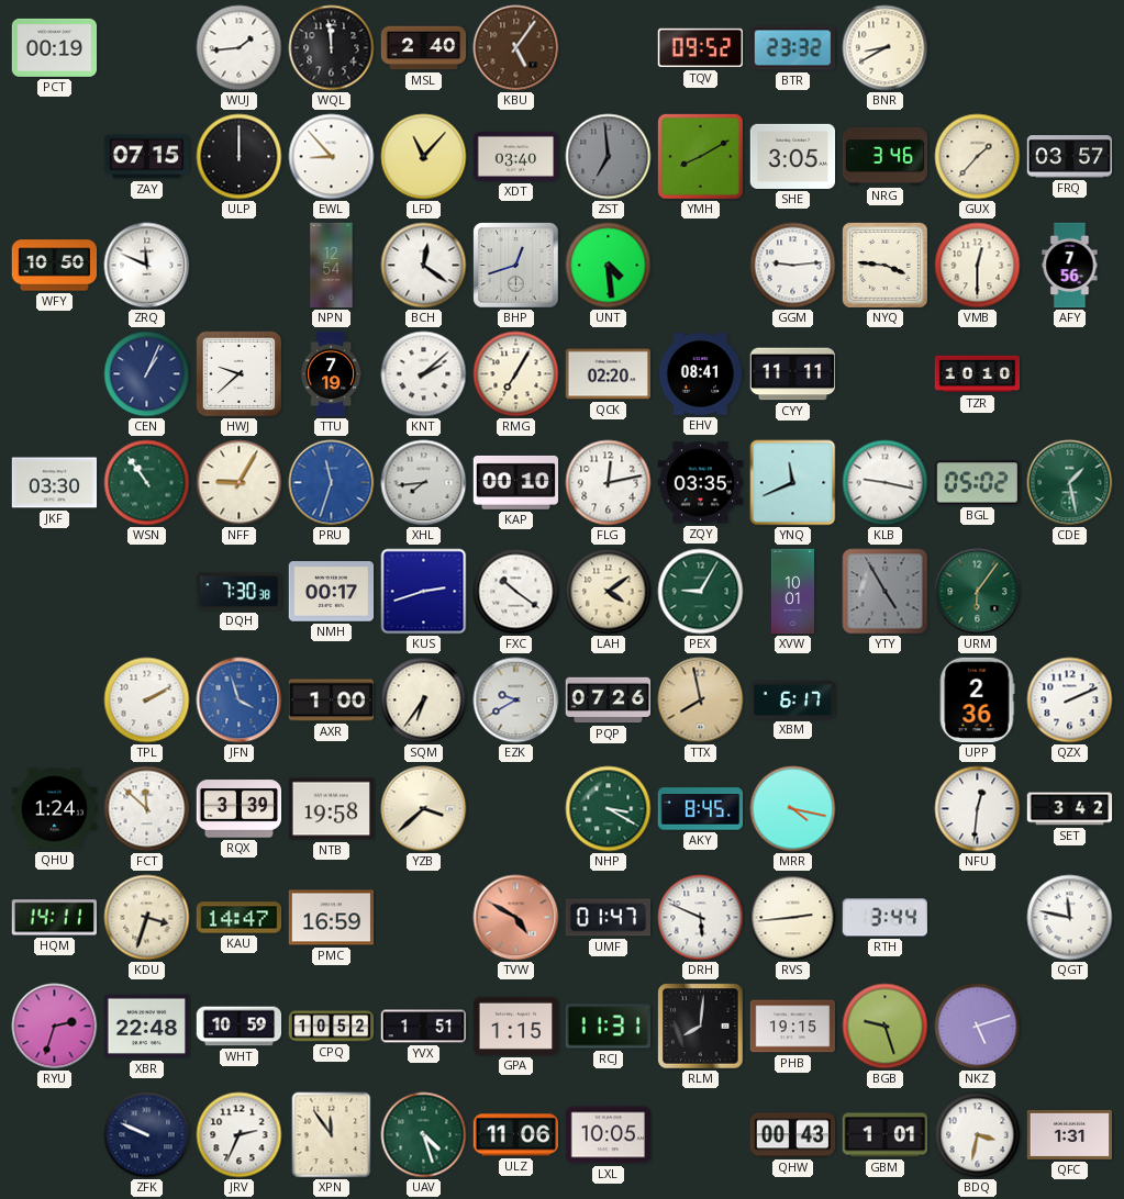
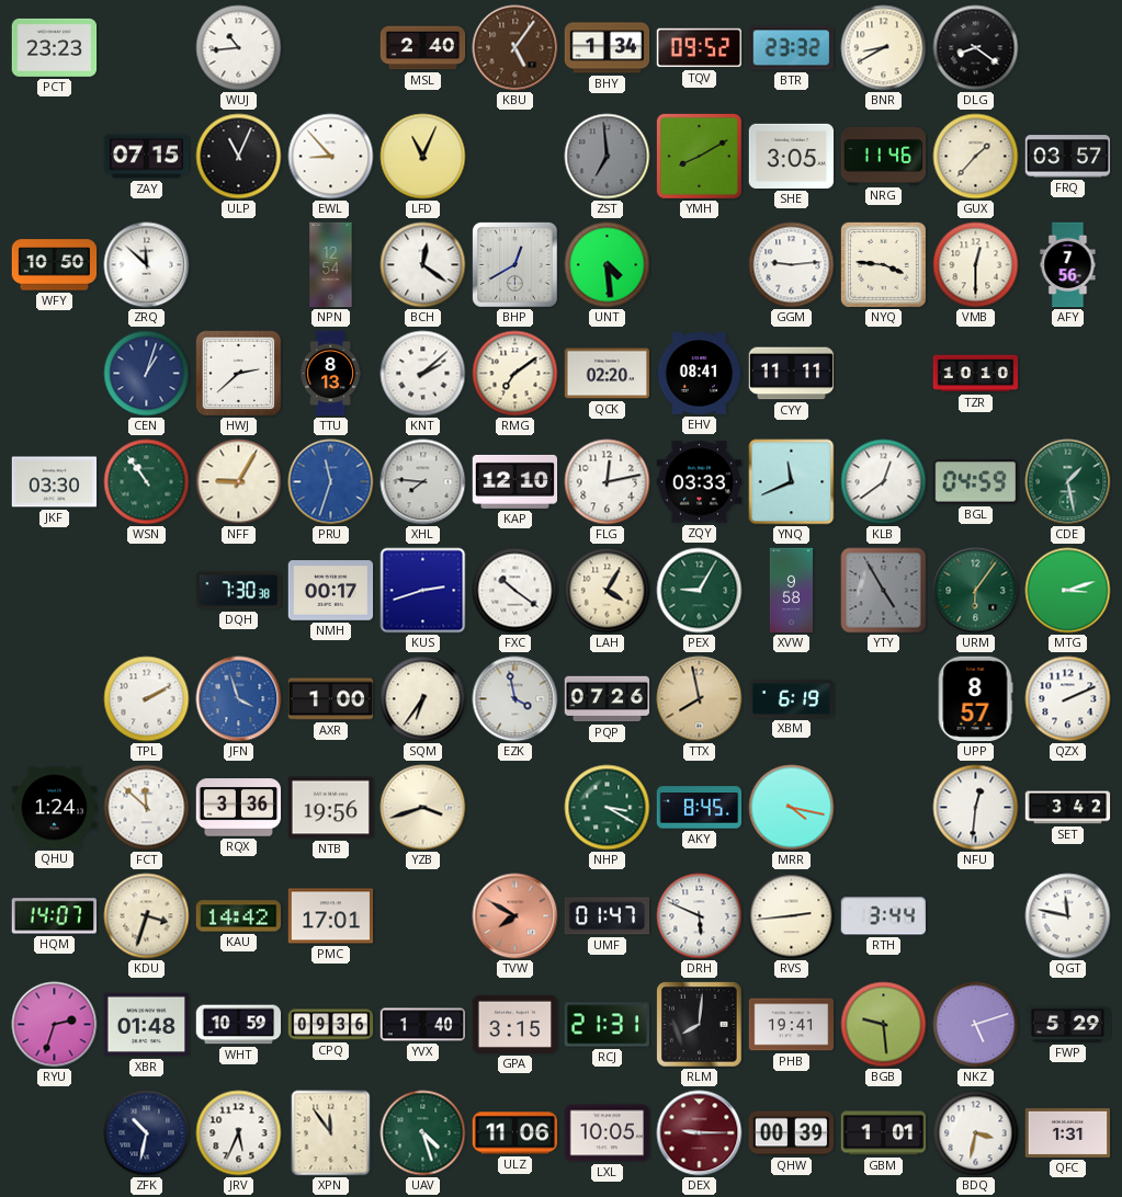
PCT: 00:19 -> 23:23
WUJ: 1:44 -> 10:44
WQL: 11:59 -> none
BHY: none -> 1:34
DLG: none -> 8:21
ULP: 12:00 -> 11:04
LFD: 11:07 -> 11:04
XDT: 03:40 -> none
NRG: 3:46 -> 11:46
ZRQ: 11:49 -> 11:52
BHP: 12:42 -> 12:40
CEN: 1:04 -> 1:03
HWJ: 9:38 -> 2:38
TTU: 7:19 -> 8:13
RMG: 7:05 -> 7:09
XHL: 7:44 -> 7:46
KAP: 00:10 -> 12:10
ZQY: 03:35 -> 03:33
KLB: 9:17 -> 12:39
BGL: 05:02 -> 04:59
LAH: 4:09 -> 4:05
XVW: 10:01 -> 9:58
MTG: none -> 3:12
EZK: 9:40 -> 3:58
XBM: 6:17 -> 6:19
UPP: 2:36 -> 8:57
RQX: 3:39 -> 3:36
NTB: 19:58 -> 19:56
YZB: 3:38 -> 3:42
HQM: 14:11 -> 14:07
KAU: 14:47 -> 14:42
PMC: 16:59 -> 17:01
TVW: 4:50 -> 7:50
XBR: 22:48 -> 01:48
CPQ: 10:52 -> 09:36
YVX: 1:51 -> 1:40
GPA: 1:15 -> 3:15
RCJ: 11:31 -> 21:31
PHB: 19:15 -> 19:41
BGB: 9:27 -> 9:29
FWP: none -> 5:29
ZFK: 9:49 -> 10:32
JRV: 2:34 -> 5:34
DEX: none -> 9:15
QHW: 00:43 -> 00:39
